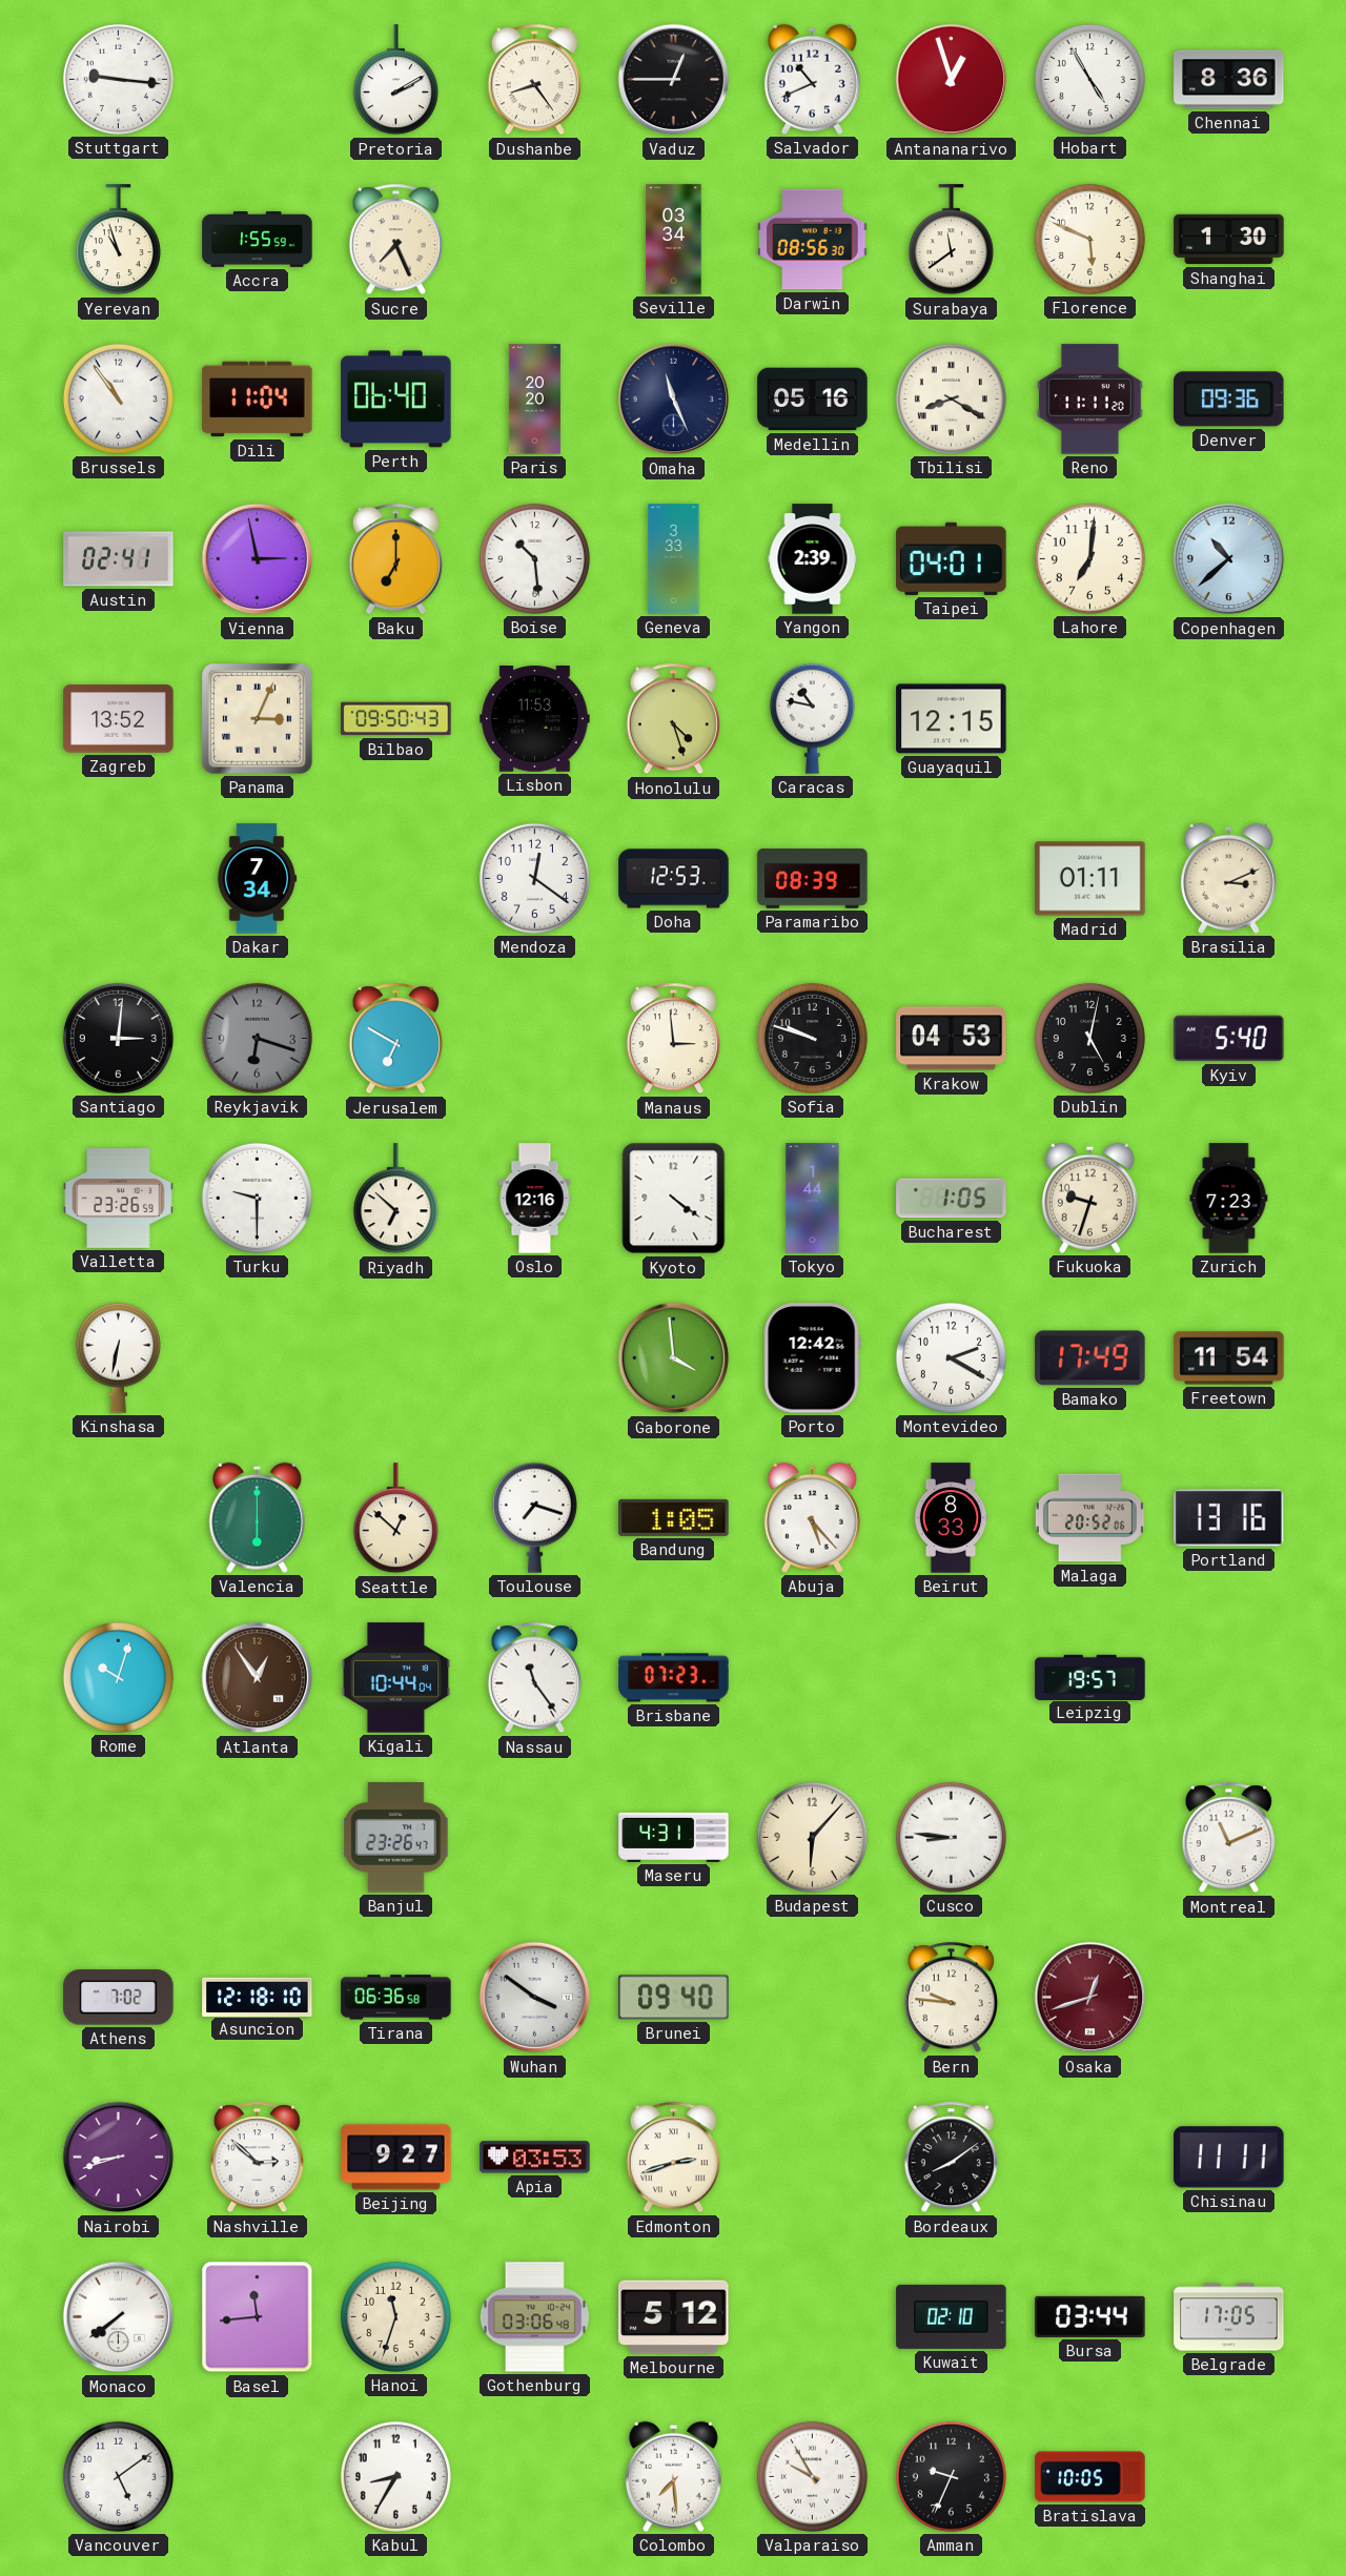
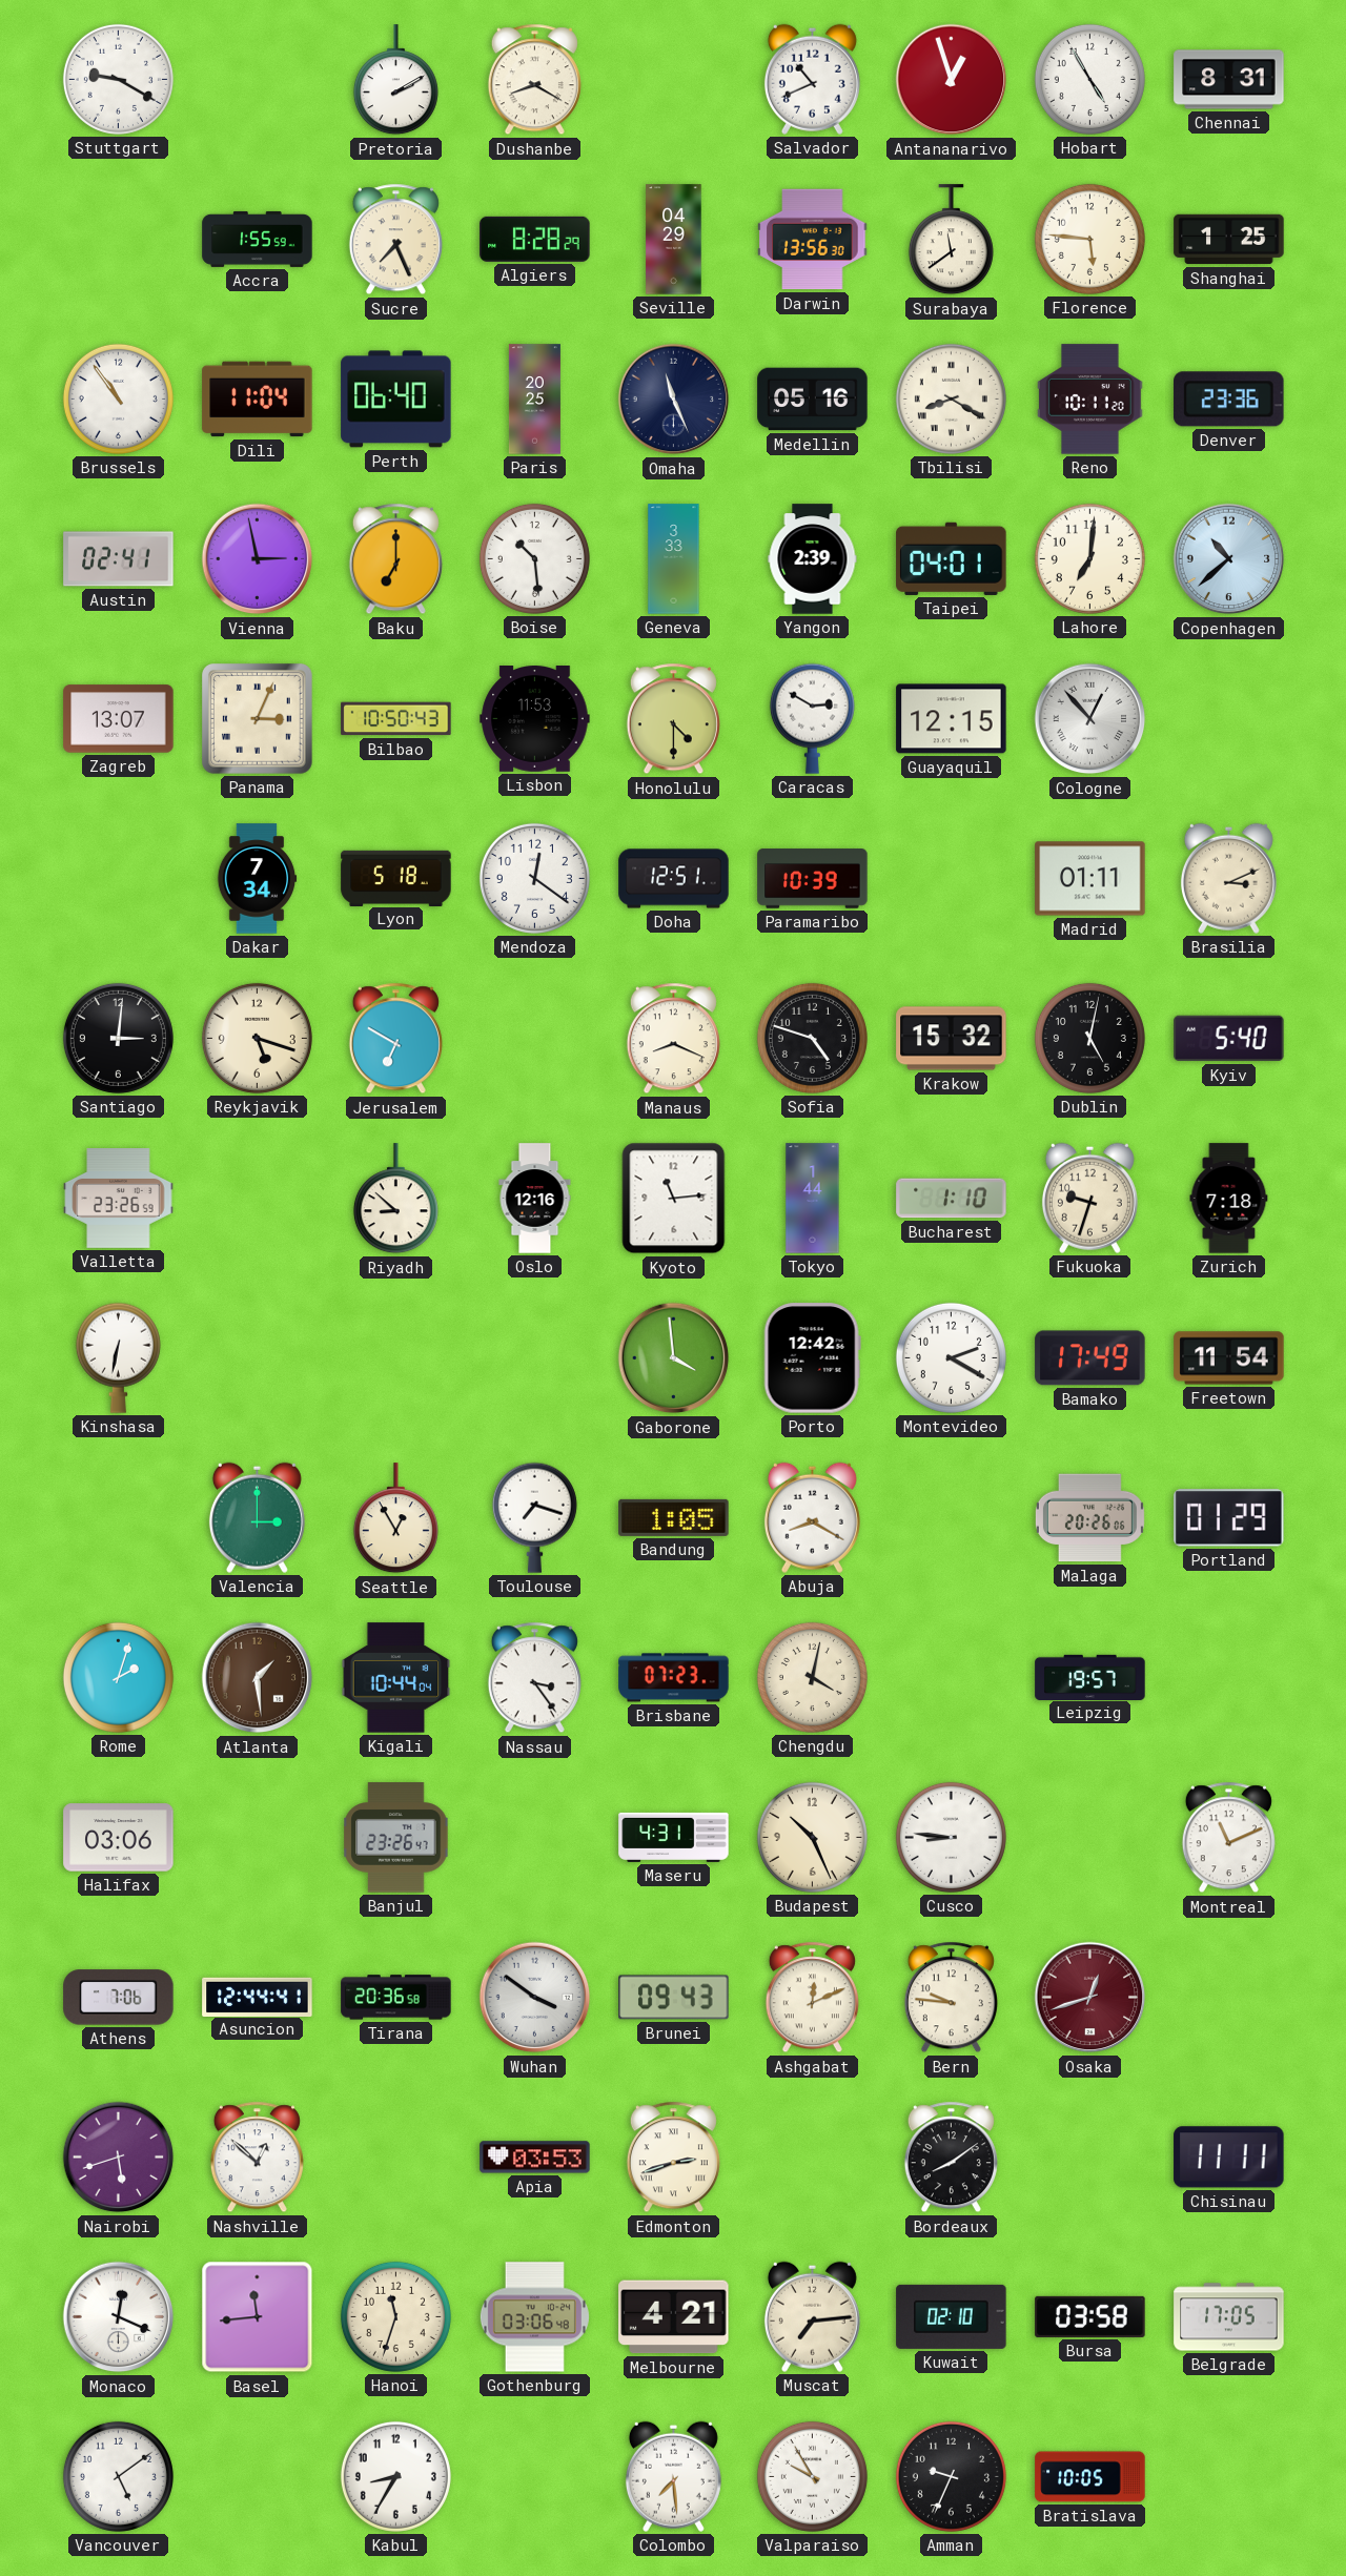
Stuttgart: 9:16 -> 9:20
Dushanbe: 8:24 -> 8:20
Vaduz: 12:45 -> none
Chennai: 8:36 -> 8:31
Yerevan: 10:57 -> none
Algiers: none -> 8:28
Seville: 03:34 -> 04:29
Darwin: 08:56 -> 13:56
Florence: 5:49 -> 5:46
Shanghai: 1:30 -> 1:25
Paris: 20:20 -> 20:25
Reno: 11:11 -> 10:11
Denver: 09:36 -> 23:36
Zagreb: 13:52 -> 13:07
Bilbao: 09:50 -> 10:50
Honolulu: 4:27 -> 4:30
Caracas: 10:47 -> 2:50
Cologne: none -> 12:53
Lyon: none -> 5:18
Doha: 12:53 -> 12:51
Paramaribo: 08:39 -> 10:39
Reykjavik: 6:18 -> 5:18
Reykjavik dial: grey -> cream
Manaus: 2:59 -> 8:19
Sofia: 9:48 -> 4:48
Krakow: 04:53 -> 15:32
Turku: 9:30 -> none
Riyadh: 6:52 -> 8:52
Kyoto: 4:21 -> 11:14
Bucharest: 1:05 -> 1:10
Zurich: 7:23 -> 7:18
Valencia: 6:00 -> 3:00
Seattle: 12:52 -> 12:55
Abuja: 5:23 -> 8:20
Beirut: 8:33 -> none
Malaga: 20:52 -> 20:26
Portland: 13:16 -> 01:29
Rome: 10:03 -> 2:03
Atlanta: 12:54 -> 1:29
Nassau: 11:24 -> 3:24
Chengdu: none -> 4:02
Halifax: none -> 03:06
Budapest: 6:07 -> 10:26
Athens: 7:02 -> 7:06
Asuncion: 12:18 -> 12:44
Tirana: 06:36 -> 20:36
Brunei: 09:40 -> 09:43
Ashgabat: none -> 12:11
Nairobi: 8:42 -> 5:42
Nashville: 2:52 -> 12:52
Beijing: 9:27 -> none
Monaco: 7:39 -> 12:19
Melbourne: 5:12 -> 4:21
Muscat: none -> 7:14
Bursa: 03:44 -> 03:58
